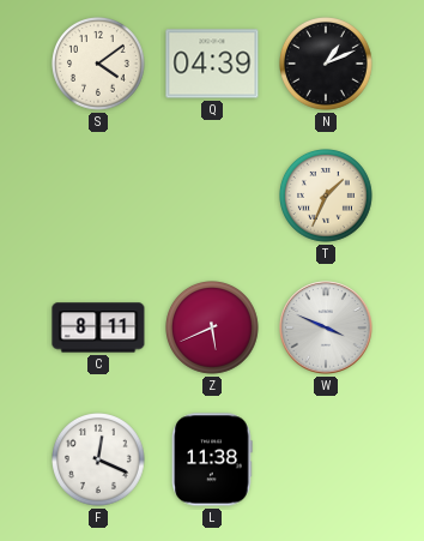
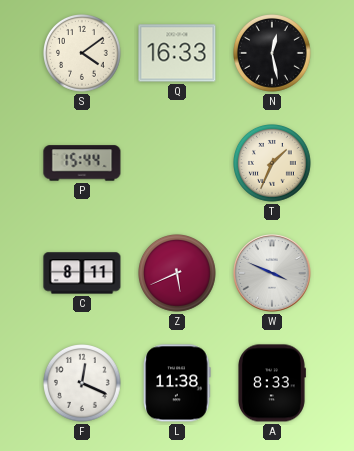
Q: 04:39 -> 16:33
N: 1:11 -> 12:28
P: none -> 15:44
A: none -> 8:33
